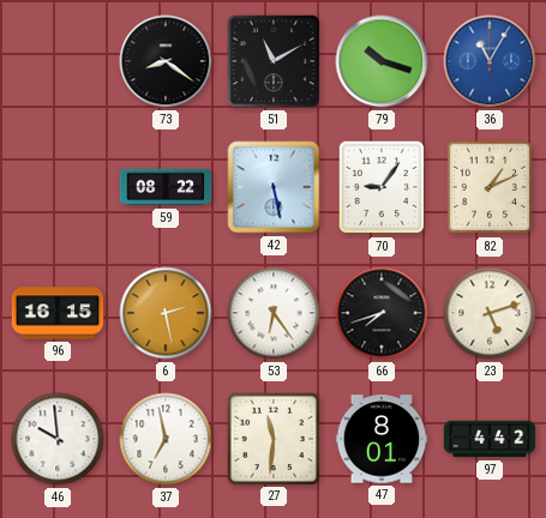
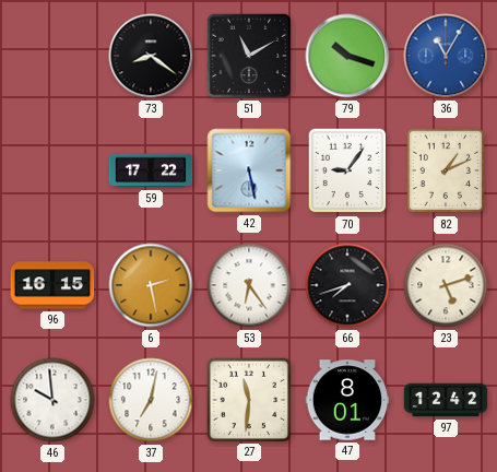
59: 08:22 -> 17:22
37: 6:58 -> 7:02
97: 4:42 -> 12:42
